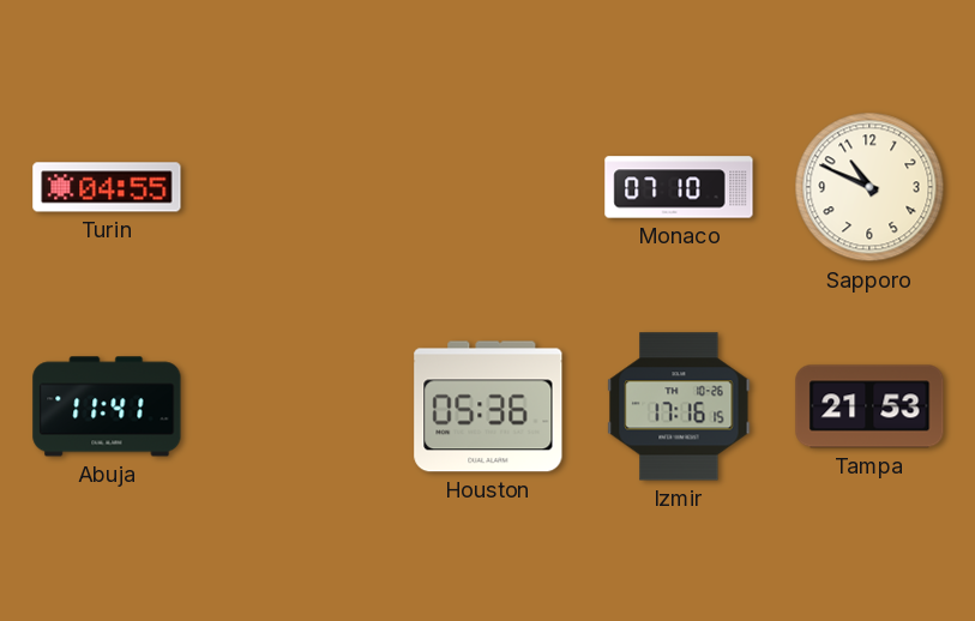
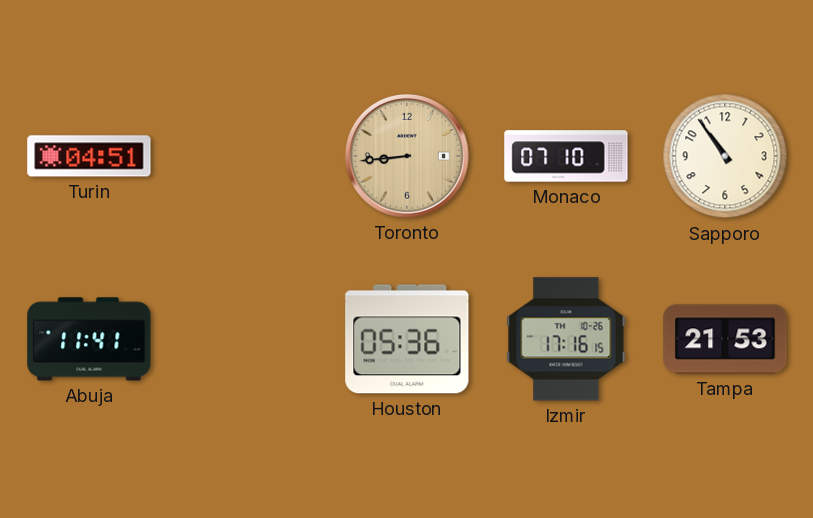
Turin: 04:55 -> 04:51
Toronto: none -> 8:44
Sapporo: 10:49 -> 10:54
